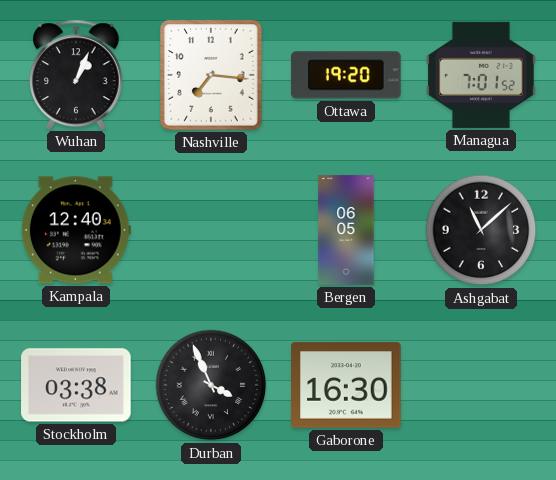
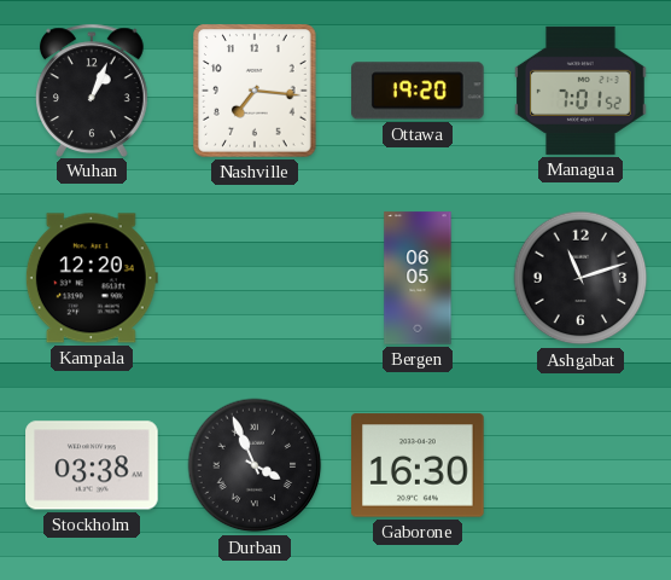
Kampala: 12:40 -> 12:20
Ashgabat: 11:08 -> 11:12
